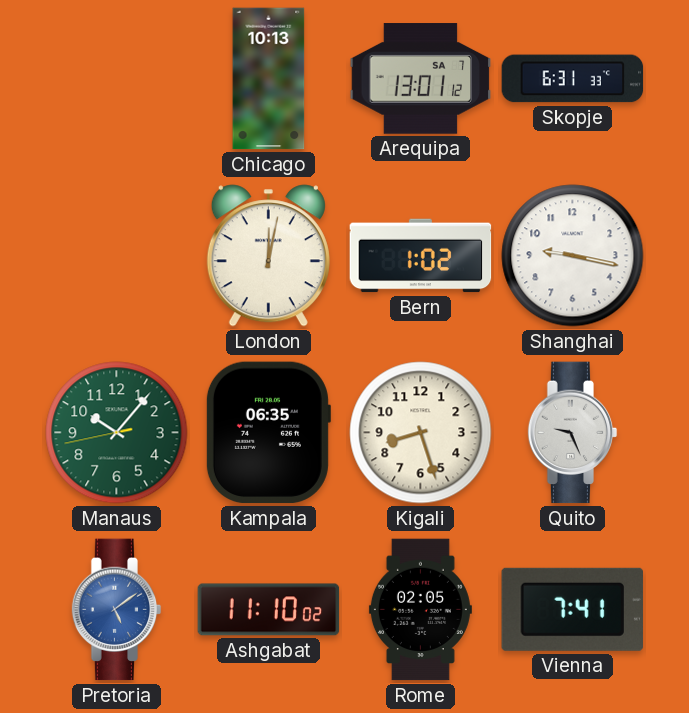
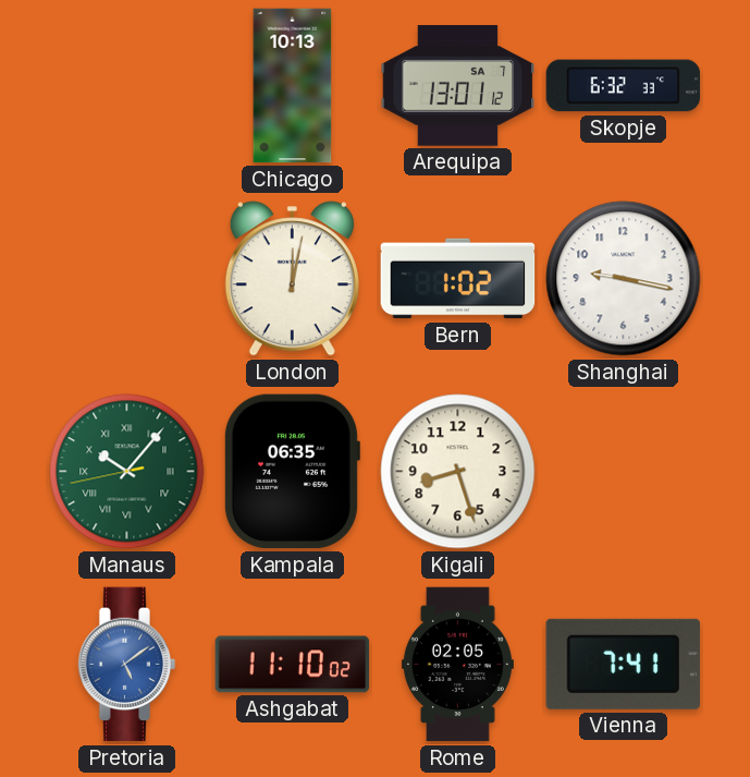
Skopje: 6:31 -> 6:32
Manaus numerals: Arabic -> Roman
Quito: 9:26 -> none
